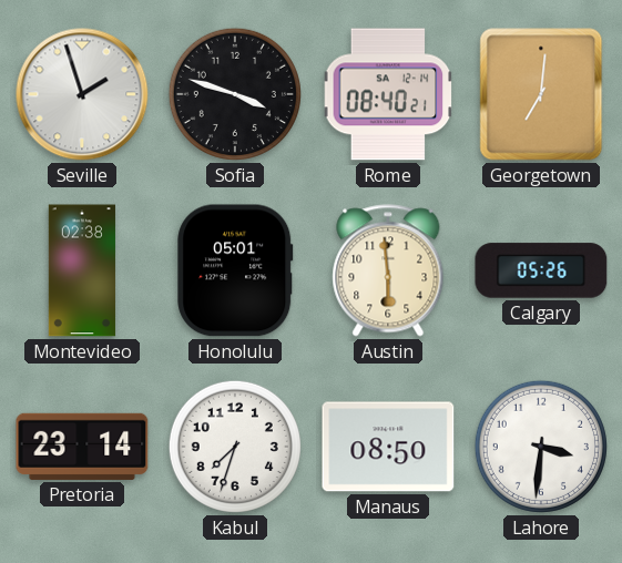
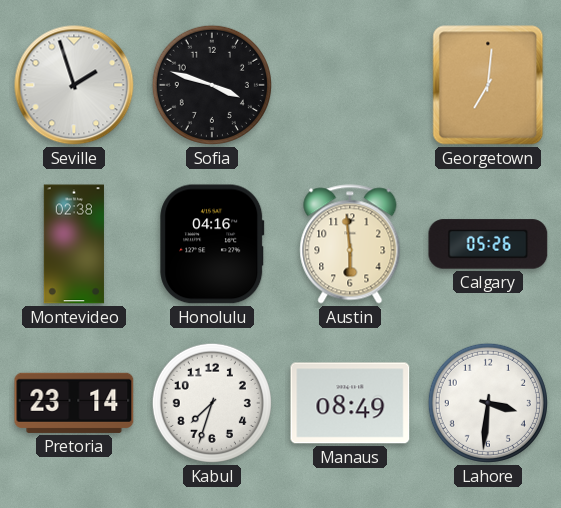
Rome: 08:40 -> none
Honolulu: 05:01 -> 04:16
Manaus: 08:50 -> 08:49
